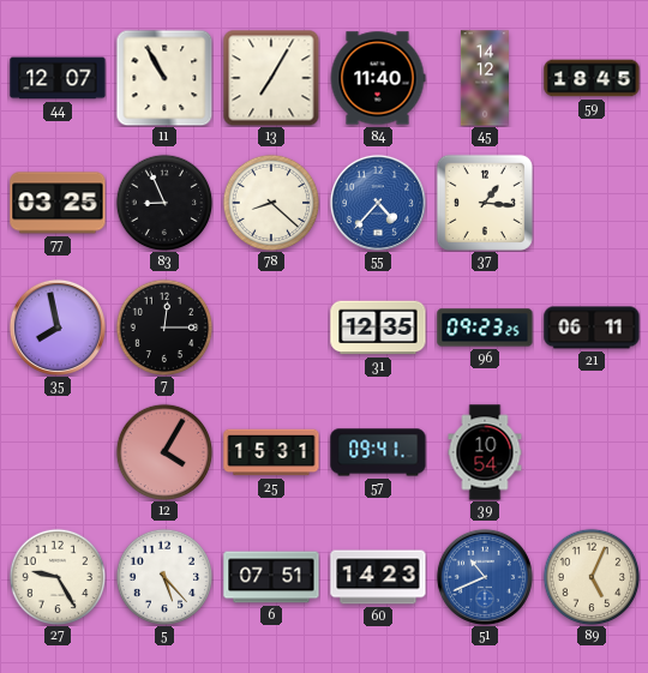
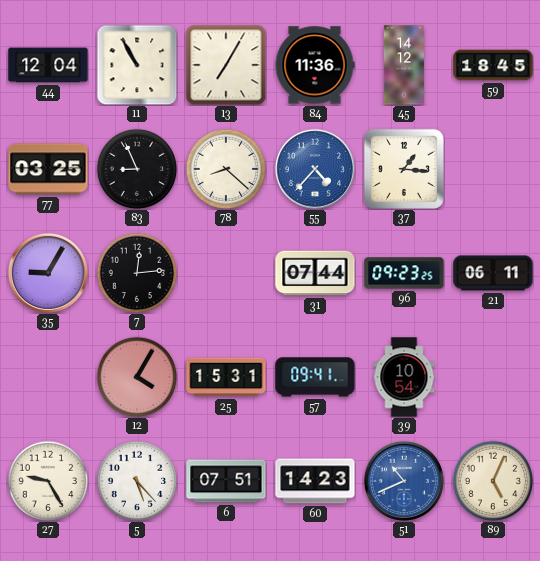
44: 12:07 -> 12:04
84: 11:40 -> 11:36
35: 7:58 -> 9:05
7: 12:15 -> 12:14
31: 12:35 -> 07:44
